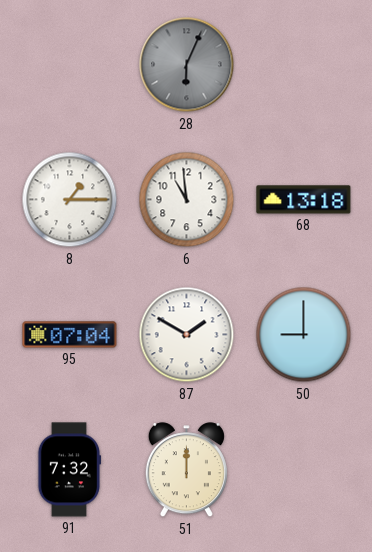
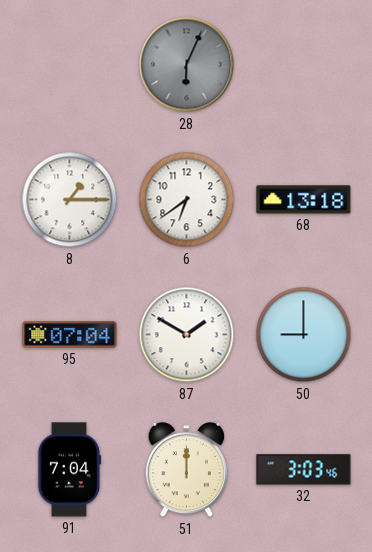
6: 10:59 -> 6:39
91: 7:32 -> 7:04
32: none -> 3:03
